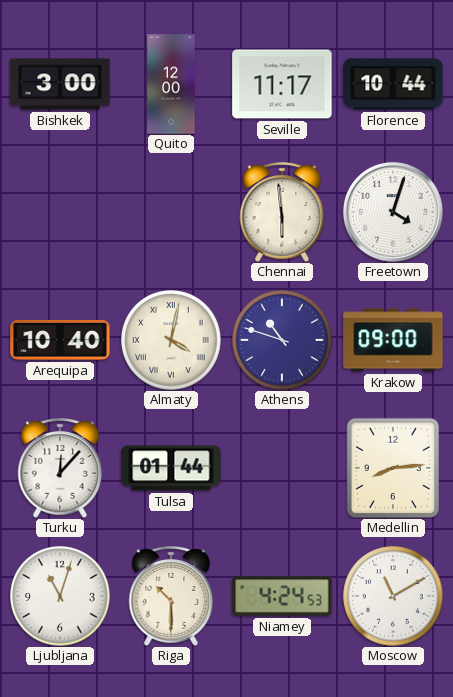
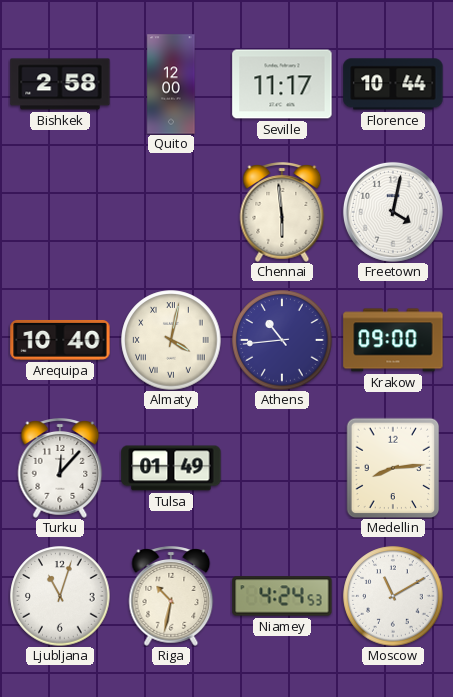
Bishkek: 3:00 -> 2:58
Freetown: 4:03 -> 4:02
Athens: 10:48 -> 10:44
Tulsa: 01:44 -> 01:49
Riga: 10:30 -> 10:32
